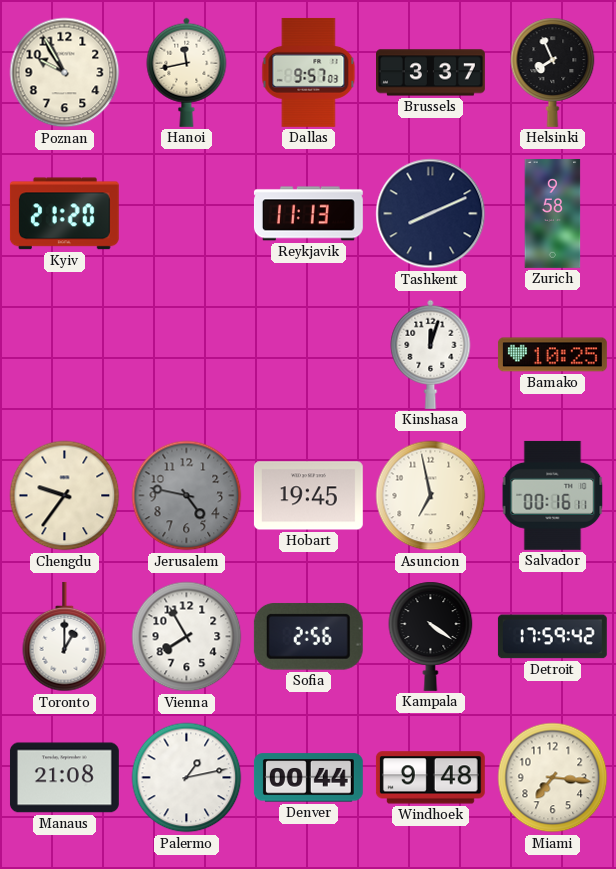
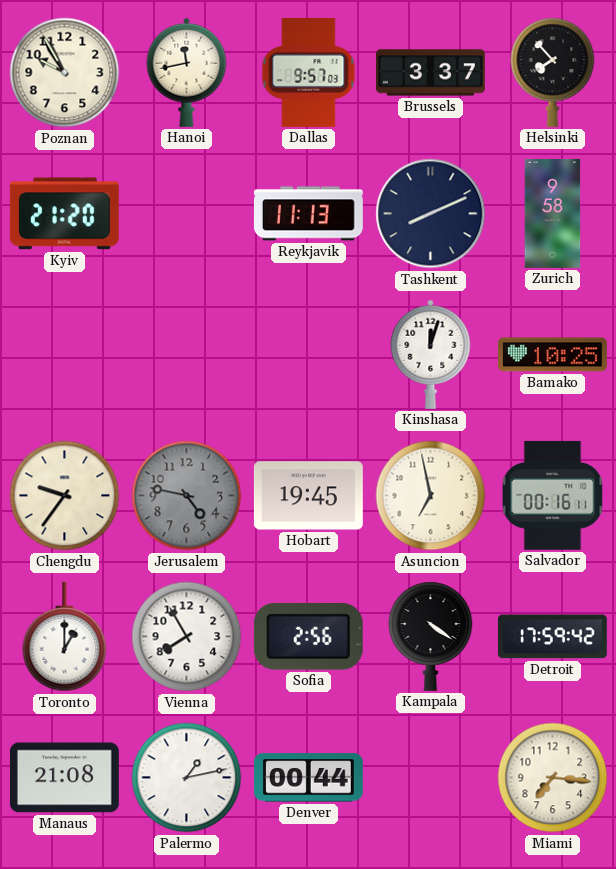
Helsinki: 7:56 -> 7:53
Windhoek: 9:48 -> none
